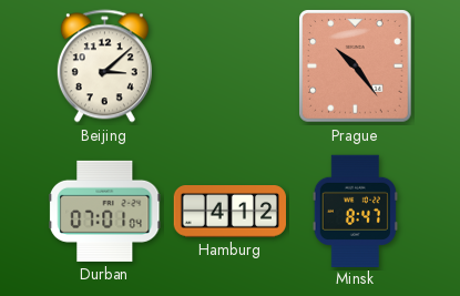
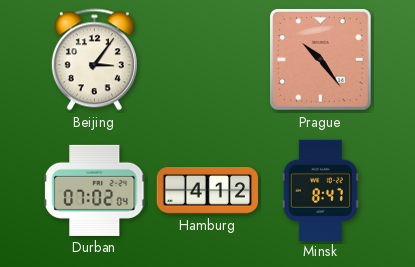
Beijing: 3:08 -> 3:06
Durban: 07:01 -> 07:02
